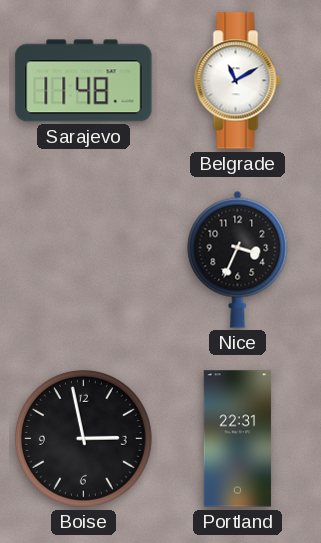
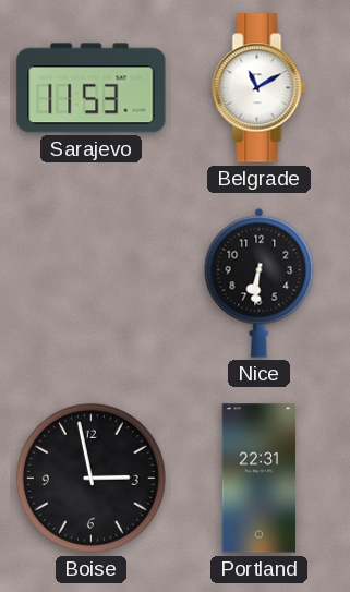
Sarajevo: 11:48 -> 11:53
Nice: 3:34 -> 6:31
